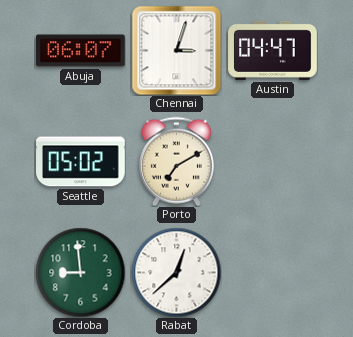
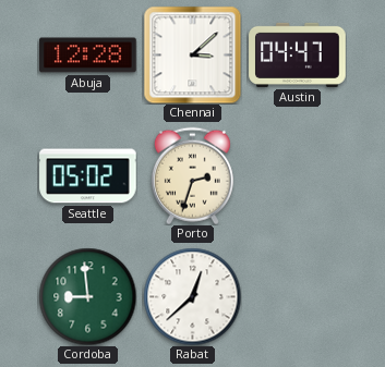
Abuja: 06:07 -> 12:28
Chennai: 3:03 -> 3:08
Porto: 7:10 -> 2:33
